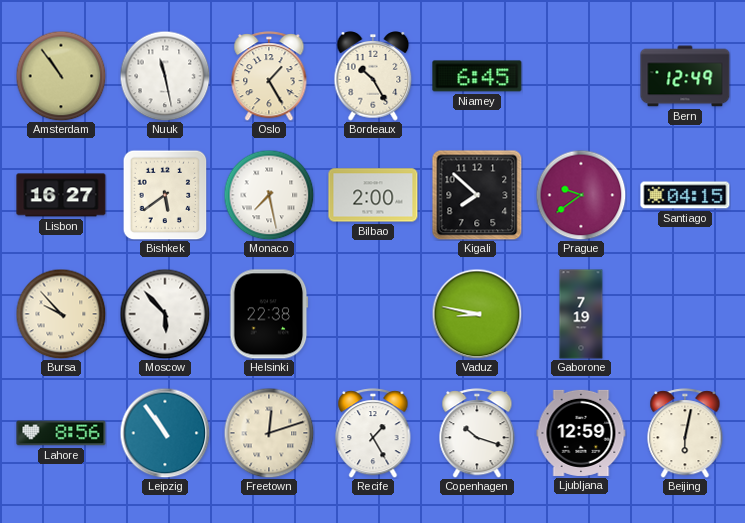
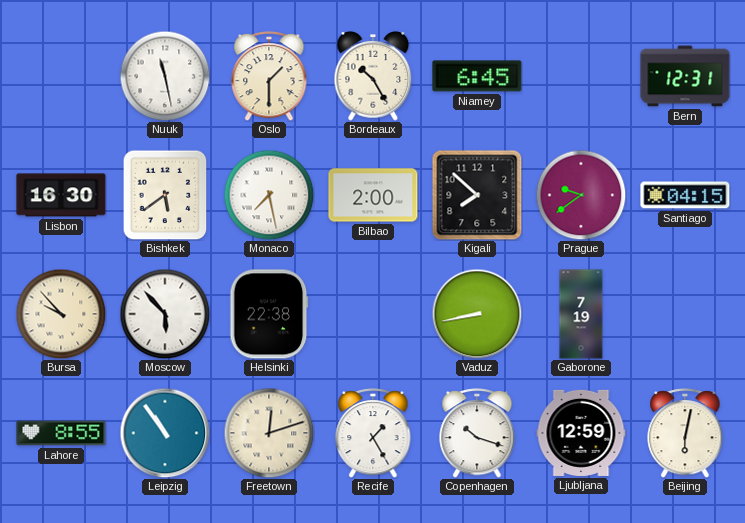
Amsterdam: 10:54 -> none
Oslo: 1:25 -> 1:30
Bern: 12:49 -> 12:31
Lisbon: 16:27 -> 16:30
Vaduz: 8:47 -> 8:43
Lahore: 8:56 -> 8:55
